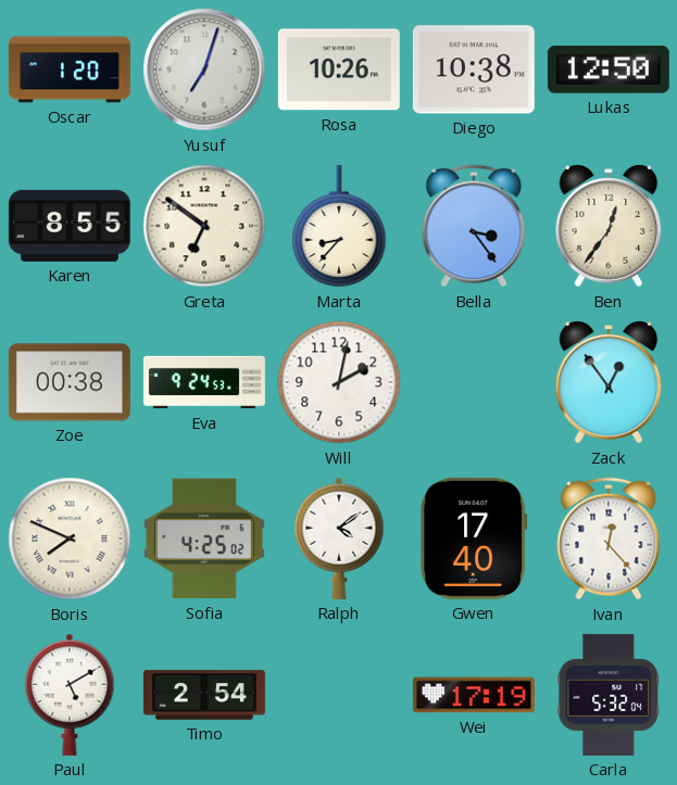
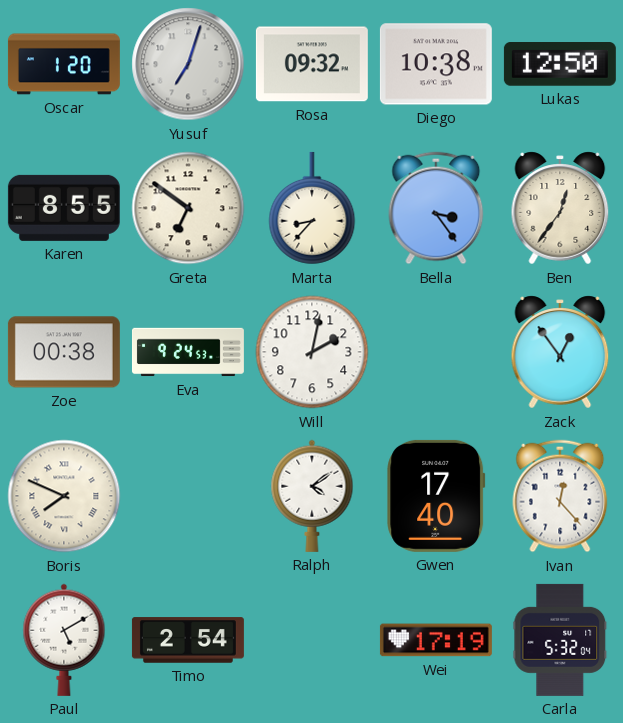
Rosa: 10:26 -> 09:32
Sofia: 4:25 -> none
